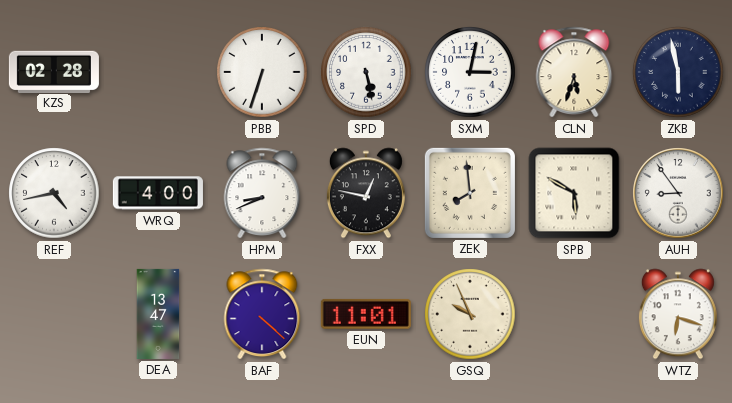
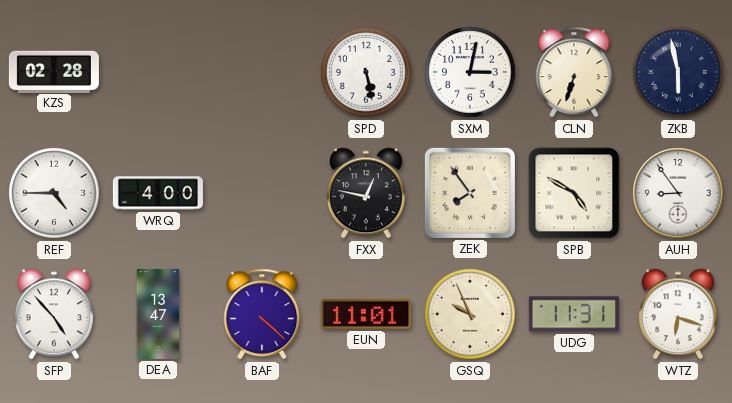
PBB: 6:33 -> none
CLN: 5:33 -> 6:33
REF: 4:43 -> 4:45
HPM: 8:41 -> none
ZEK: 7:59 -> 7:54
SPB: 5:50 -> 4:50
SFP: none -> 4:53
UDG: none -> 11:31
